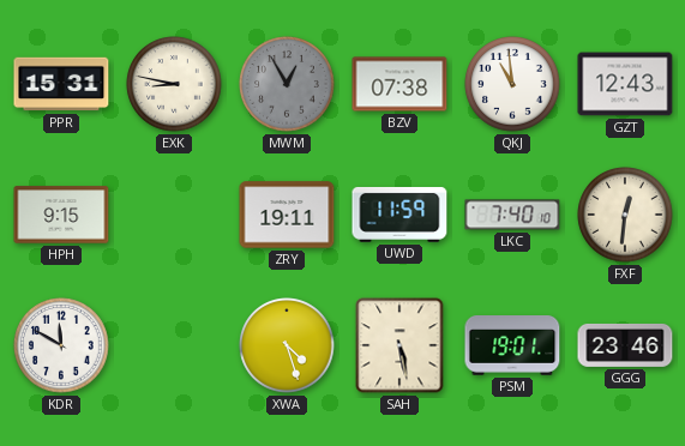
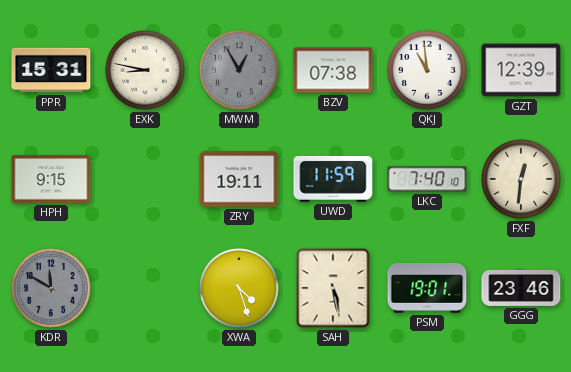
GZT: 12:43 -> 12:39
KDR dial: white -> grey
